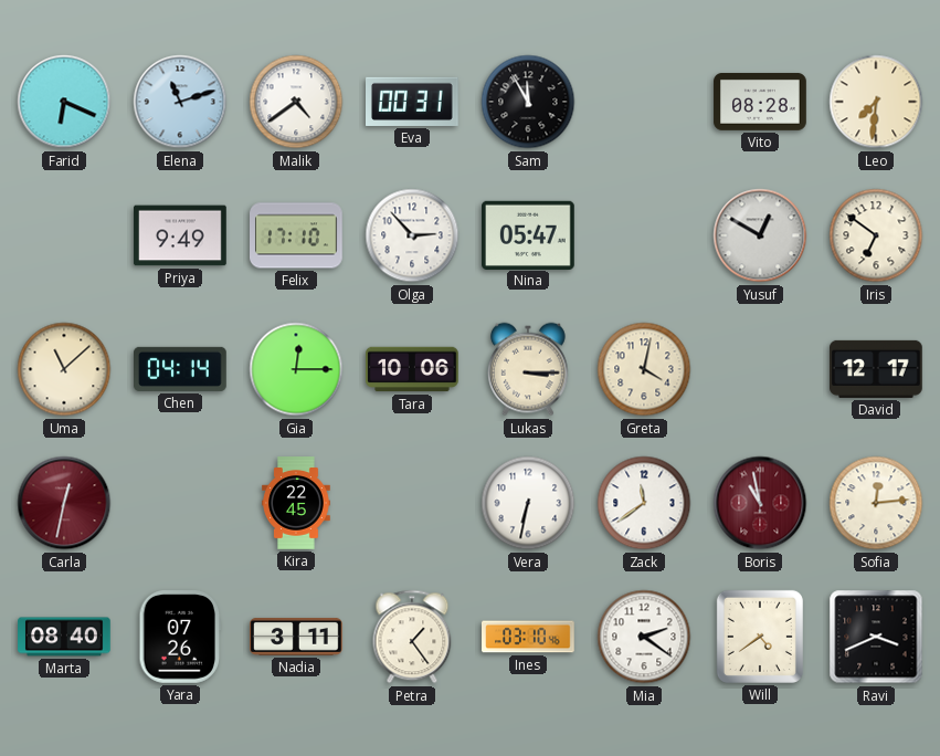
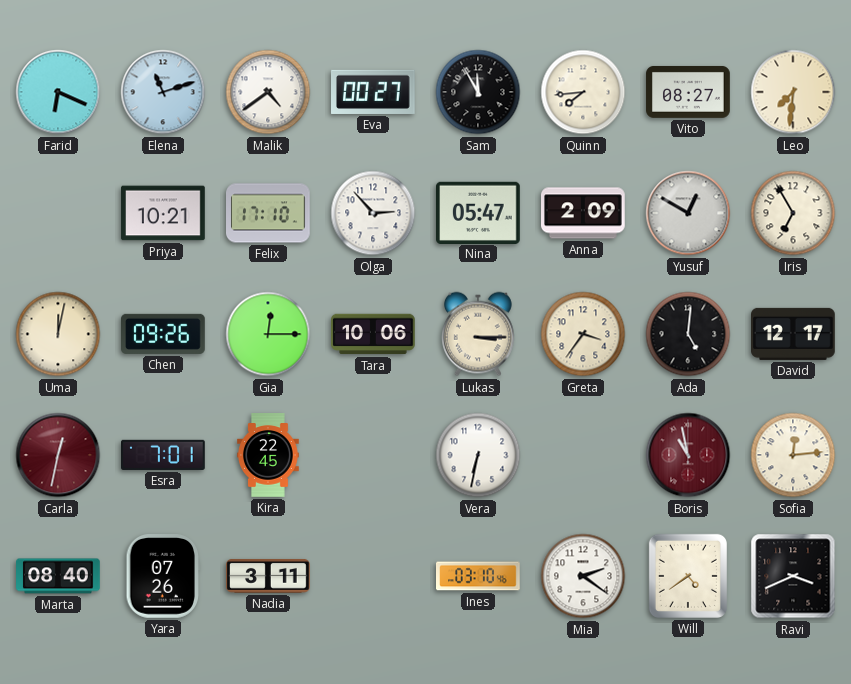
Eva: 00:31 -> 00:27
Quinn: none -> 7:44
Vito: 08:28 -> 08:27
Priya: 9:49 -> 10:21
Anna: none -> 2:09
Iris: 6:51 -> 6:55
Uma: 11:08 -> 12:02
Chen: 04:14 -> 09:26
Greta: 4:02 -> 3:36
Ada: none -> 5:01
Esra: none -> 7:01
Zack: 11:39 -> none
Petra: 1:24 -> none
